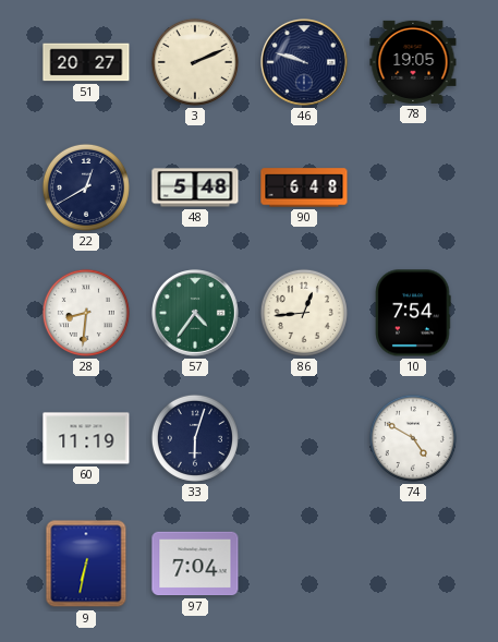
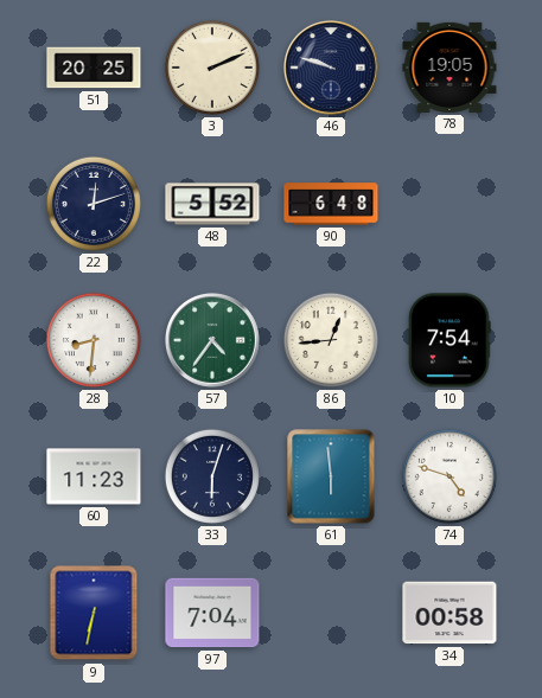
51: 20:27 -> 20:25
22: 12:40 -> 12:12
48: 5:48 -> 5:52
60: 11:19 -> 11:23
61: none -> 5:59
74: 4:50 -> 4:48
34: none -> 00:58
